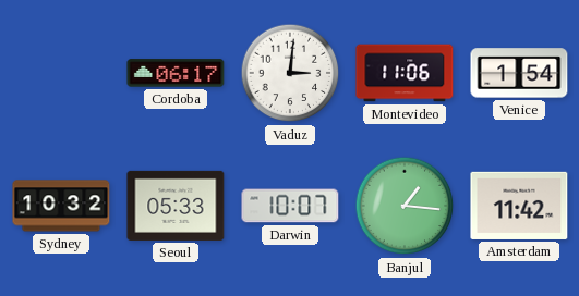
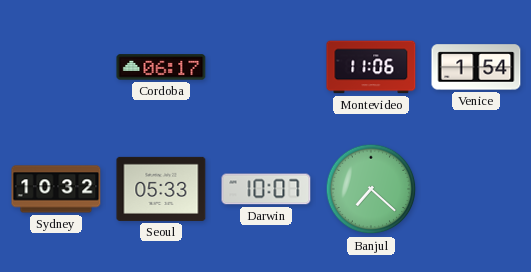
Vaduz: 3:01 -> none
Banjul: 1:16 -> 7:22
Amsterdam: 11:42 -> none
